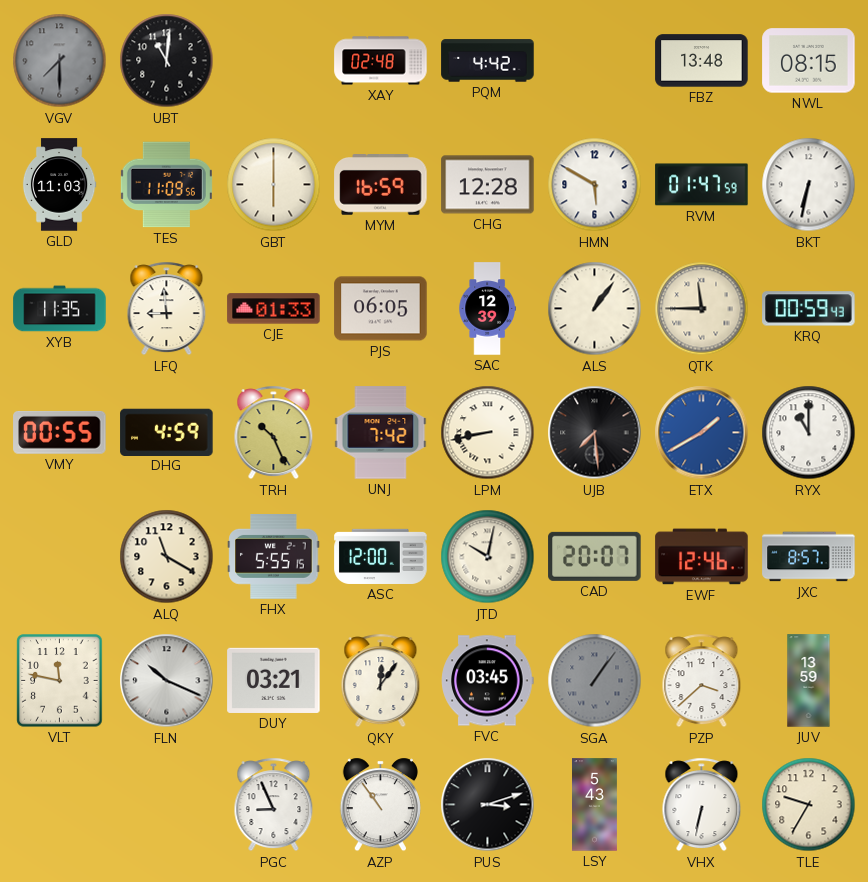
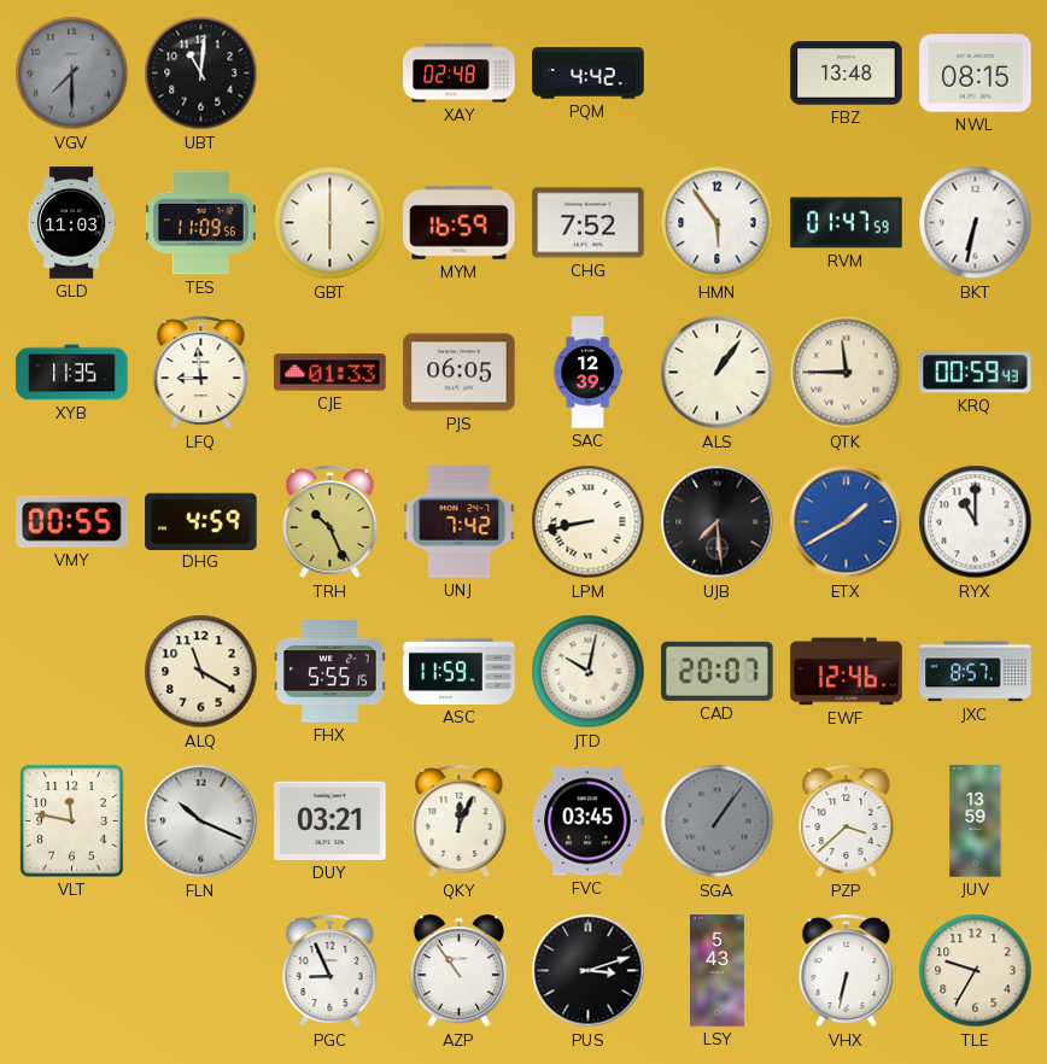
CHG: 12:28 -> 7:52
HMN: 5:50 -> 5:54
ASC: 12:00 -> 11:59
QKY: 12:06 -> 12:04
